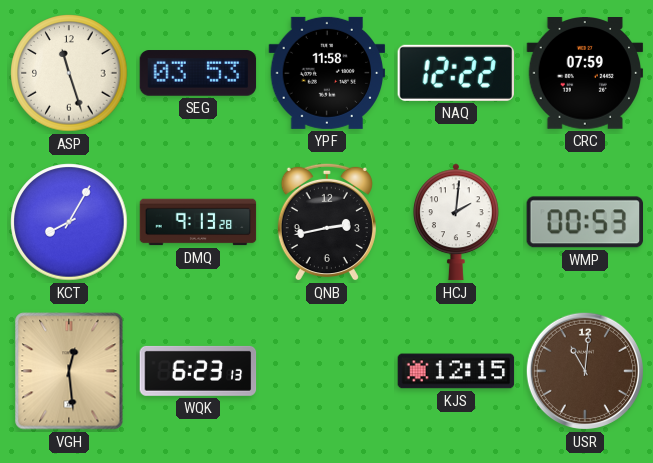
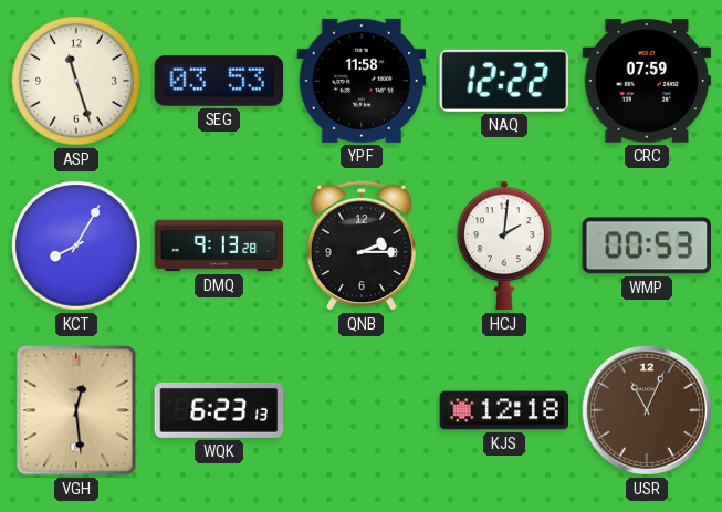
QNB: 2:43 -> 2:15
KJS: 12:15 -> 12:18
USR: 11:01 -> 11:04
